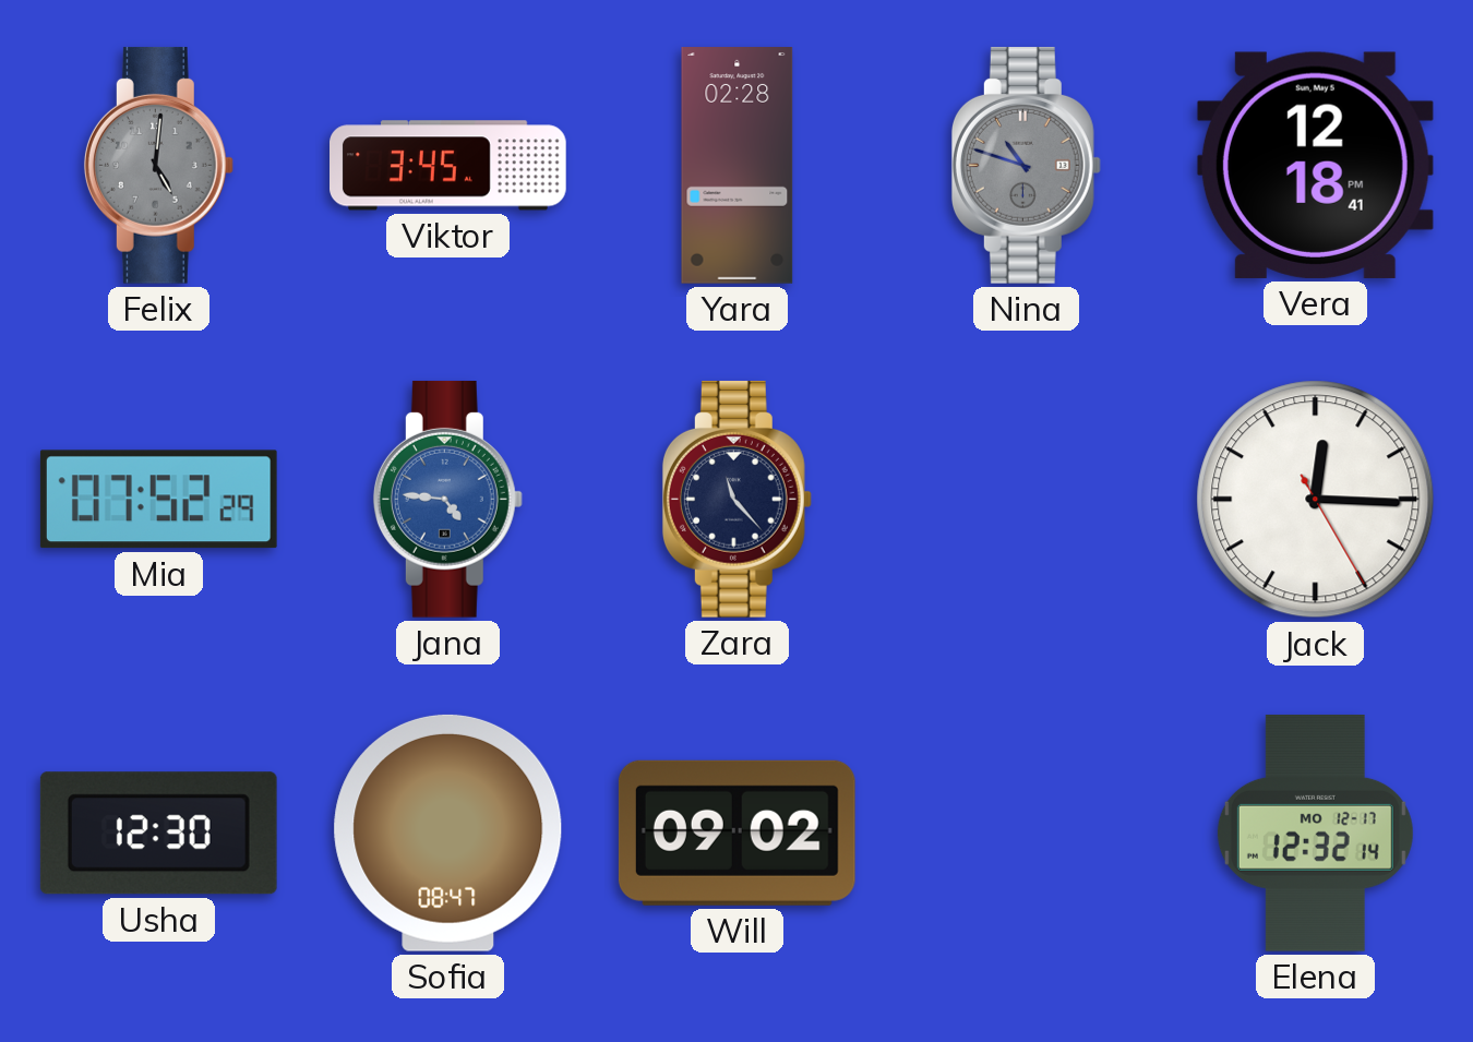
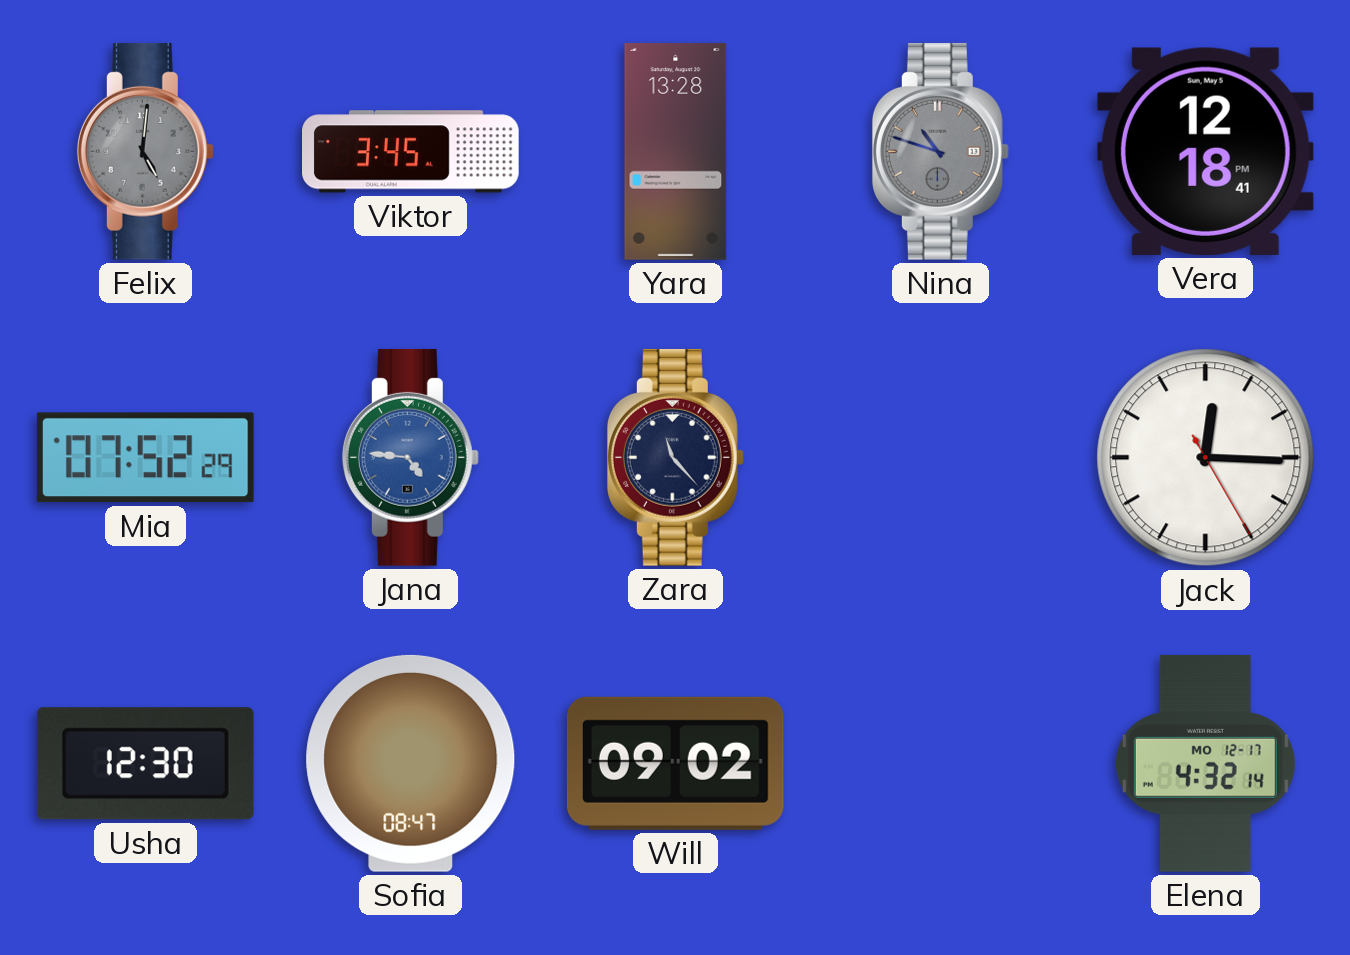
Yara: 02:28 -> 13:28
Elena: 12:32 -> 4:32
